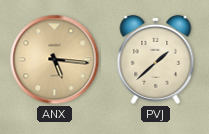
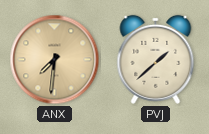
ANX: 5:16 -> 7:31
